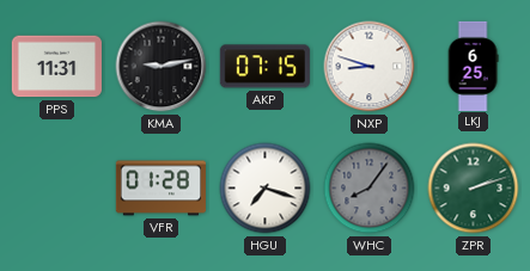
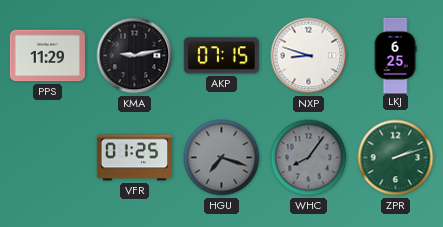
PPS: 11:31 -> 11:29
VFR: 01:28 -> 01:25
HGU dial: white -> grey
